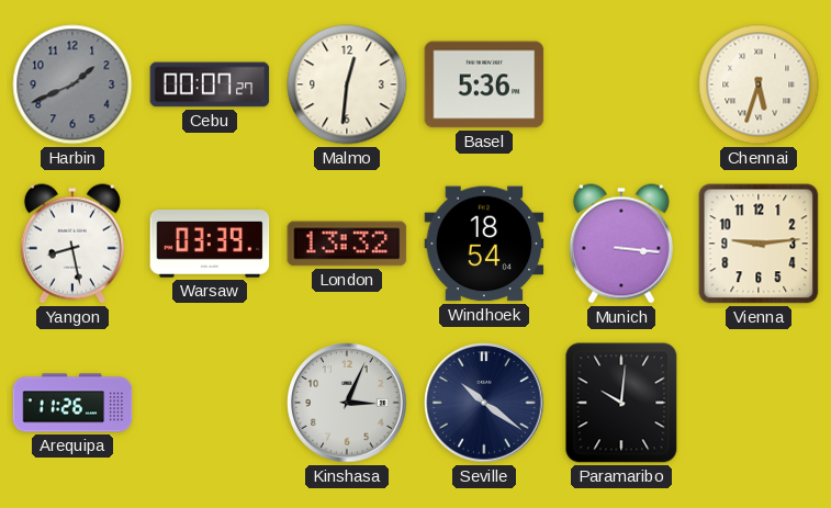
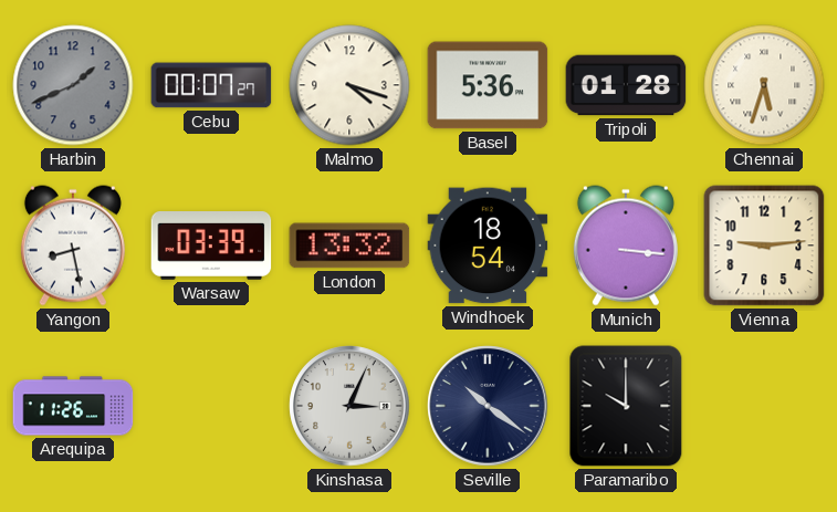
Malmo: 12:31 -> 4:18
Tripoli: none -> 01:28
Paramaribo: 10:01 -> 10:00
